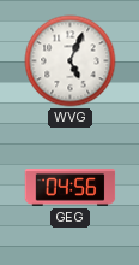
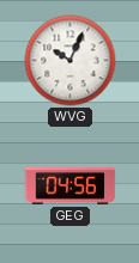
WVG: 5:04 -> 10:04
